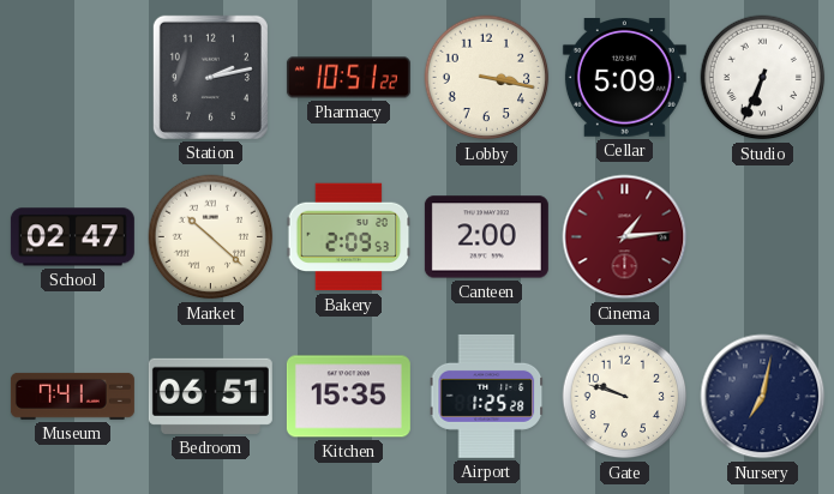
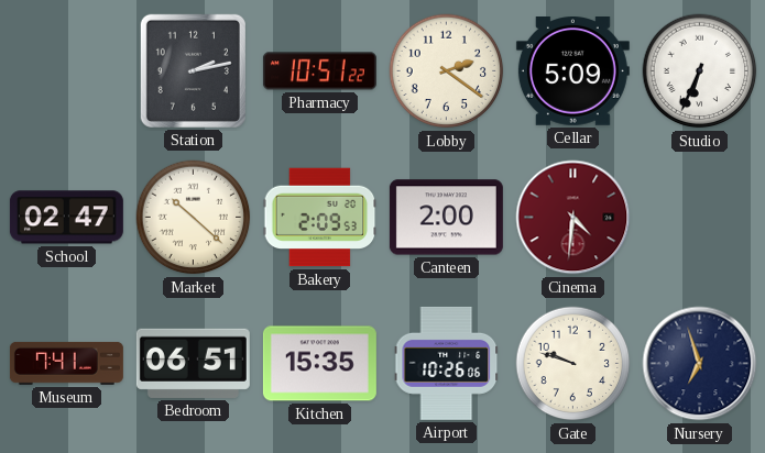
Lobby: 3:17 -> 2:21
Cinema: 1:14 -> 4:31
Airport: 1:25 -> 10:26
Nursery: 7:02 -> 6:57
